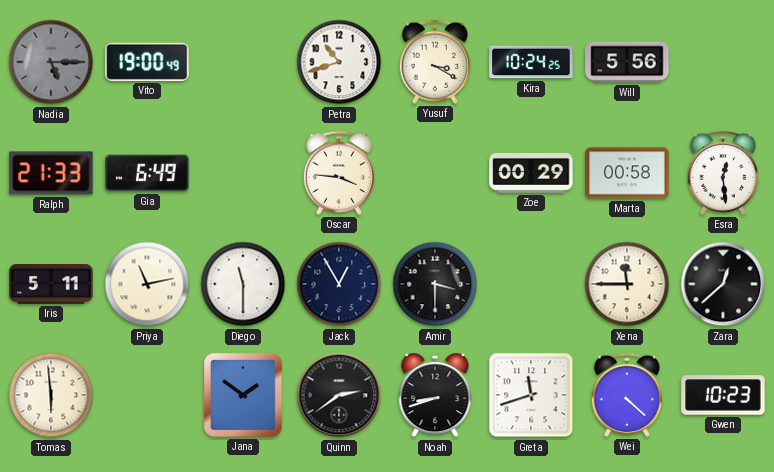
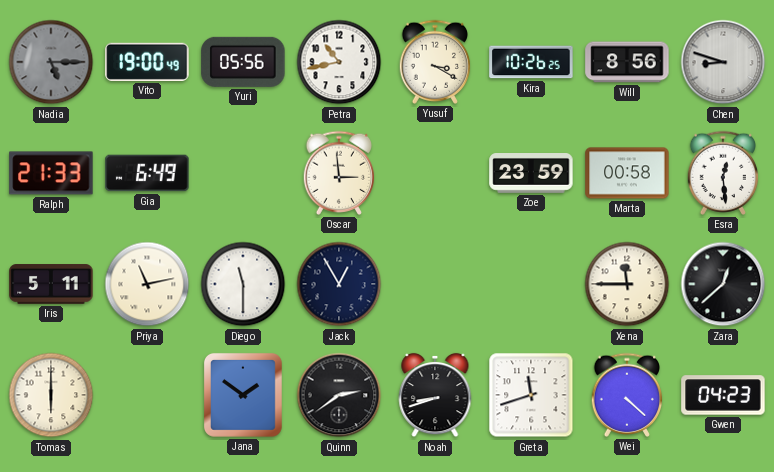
Yuri: none -> 05:56
Petra: 10:42 -> 10:43
Kira: 10:24 -> 10:26
Will: 5:56 -> 8:56
Chen: none -> 8:48
Oscar: 3:46 -> 2:59
Zoe: 00:29 -> 23:59
Amir: 3:30 -> none
Tomas: 5:59 -> 6:00
Gwen: 10:23 -> 04:23
